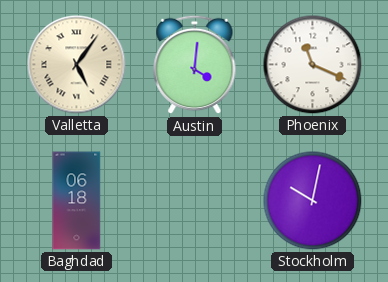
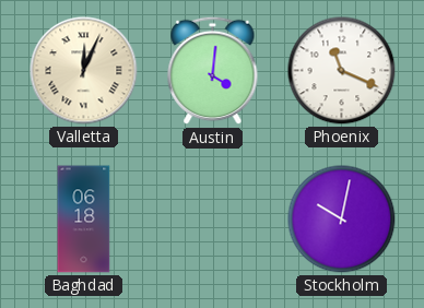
Valletta: 5:06 -> 12:04
